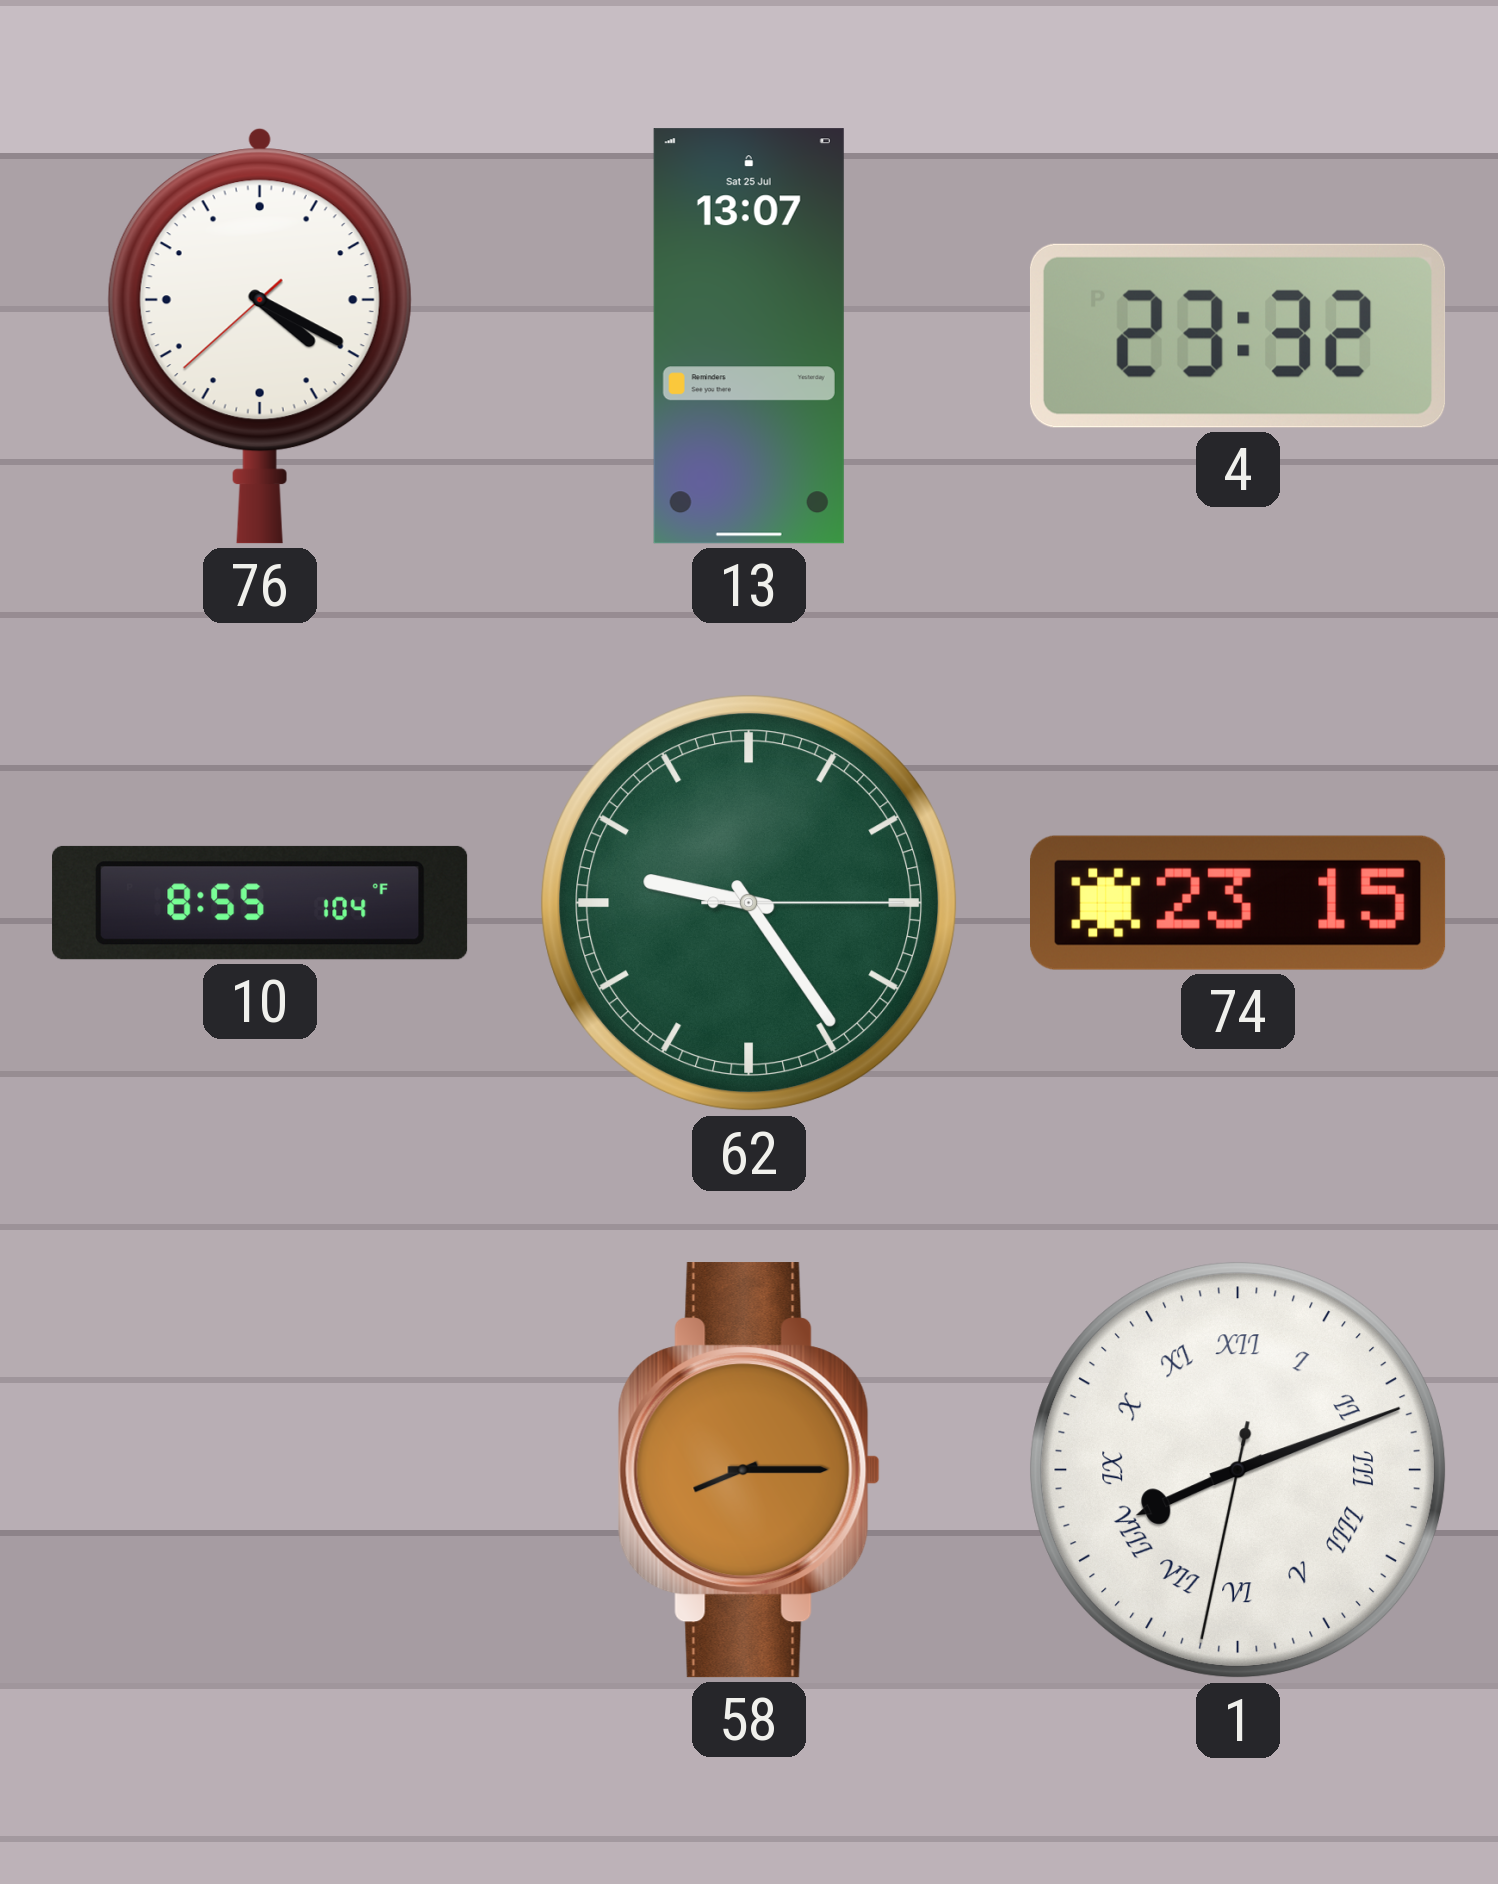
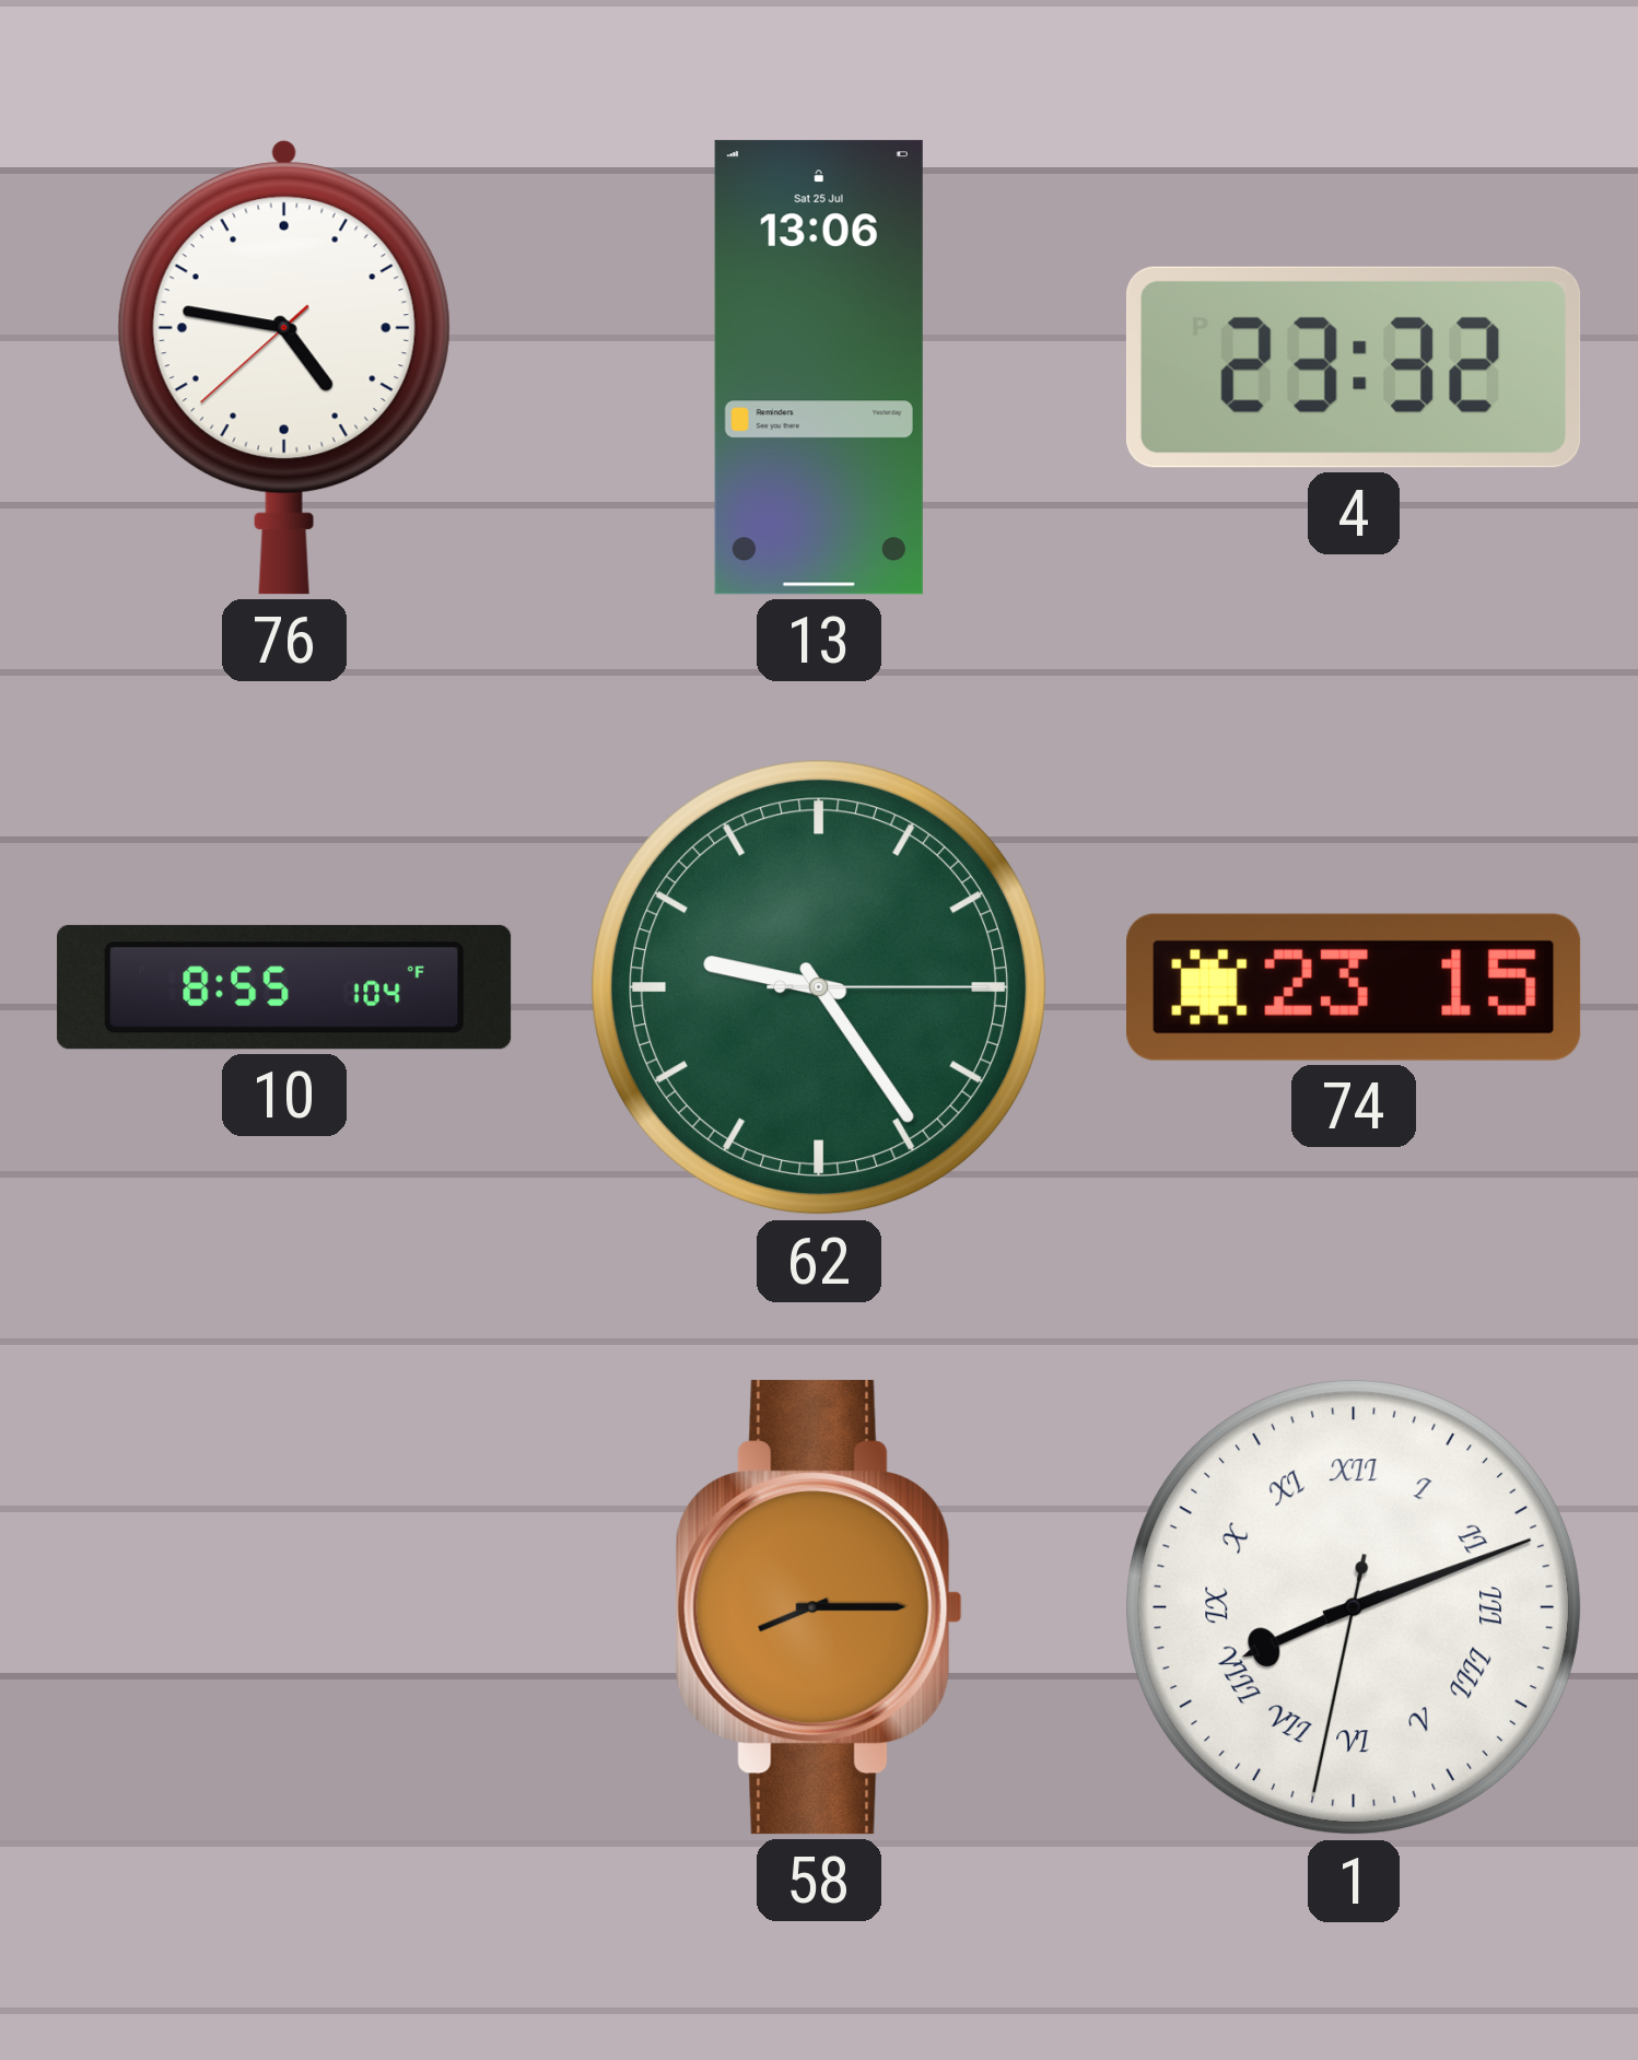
76: 4:19 -> 4:46
13: 13:07 -> 13:06
